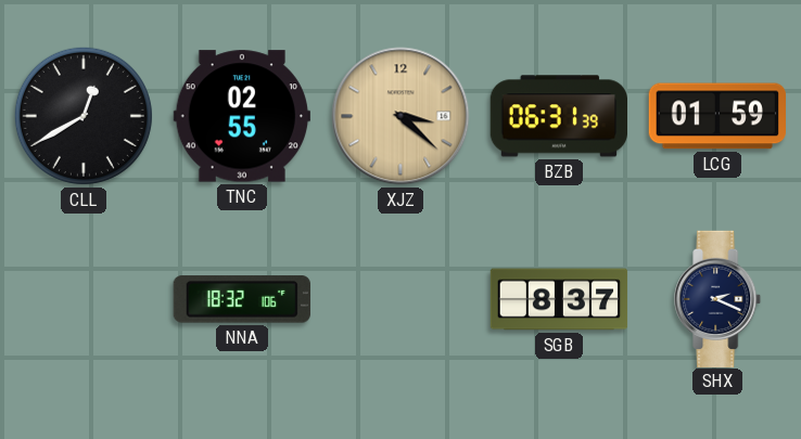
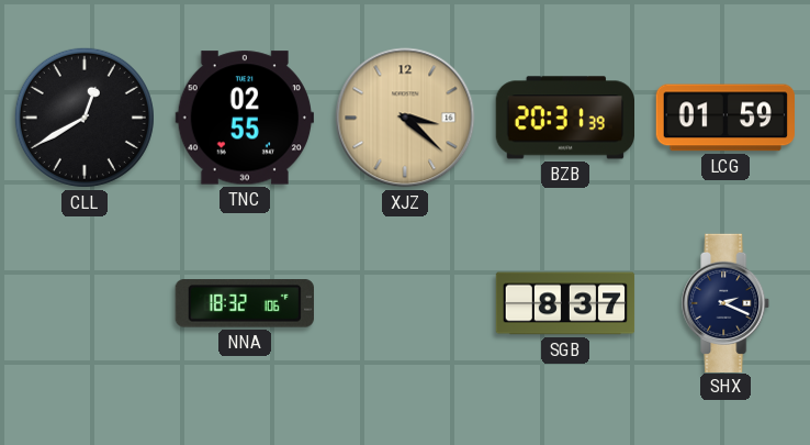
BZB: 06:31 -> 20:31
